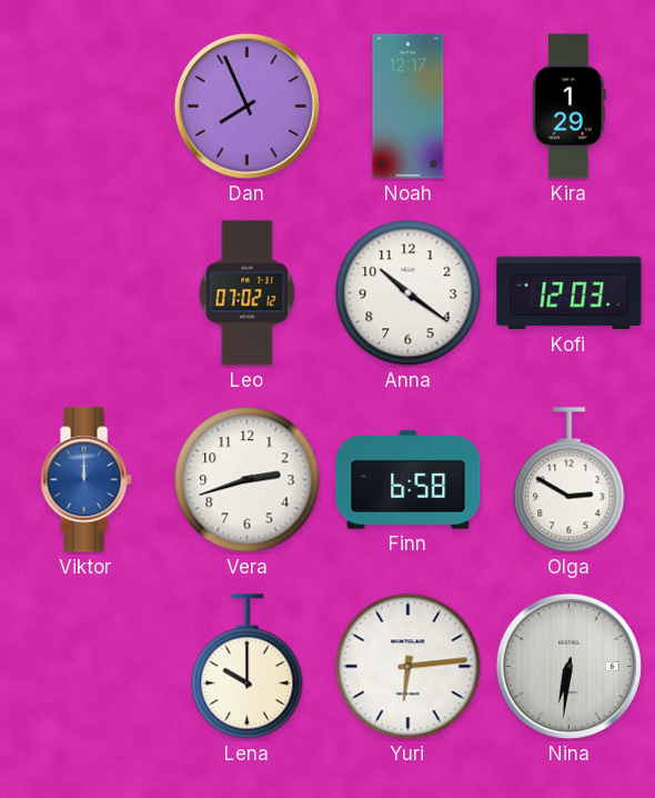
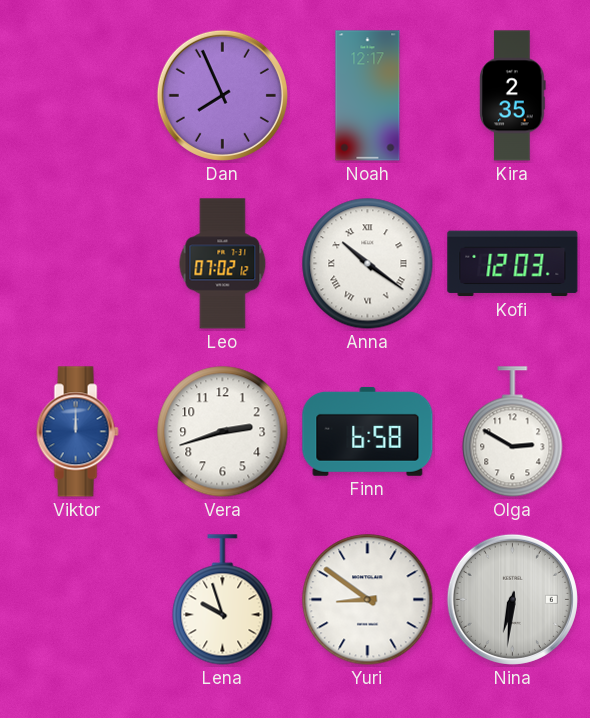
Kira: 1:29 -> 2:35
Anna numerals: Arabic -> Roman
Lena: 10:00 -> 9:57
Yuri: 6:14 -> 8:51
